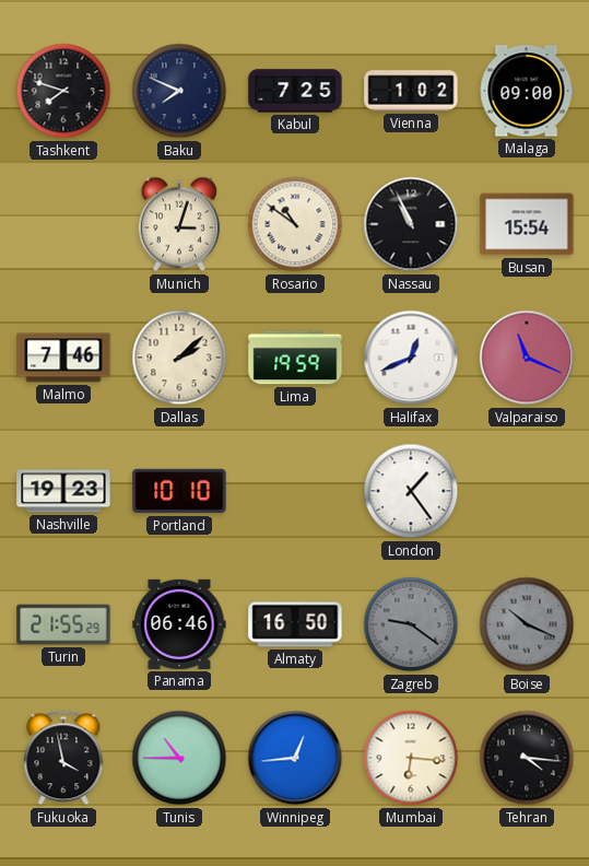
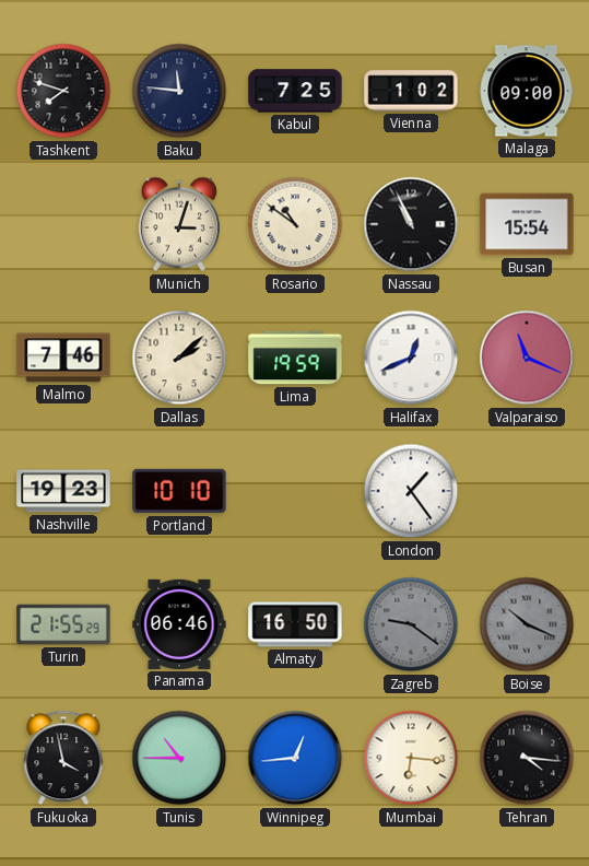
Baku: 7:49 -> 11:46
